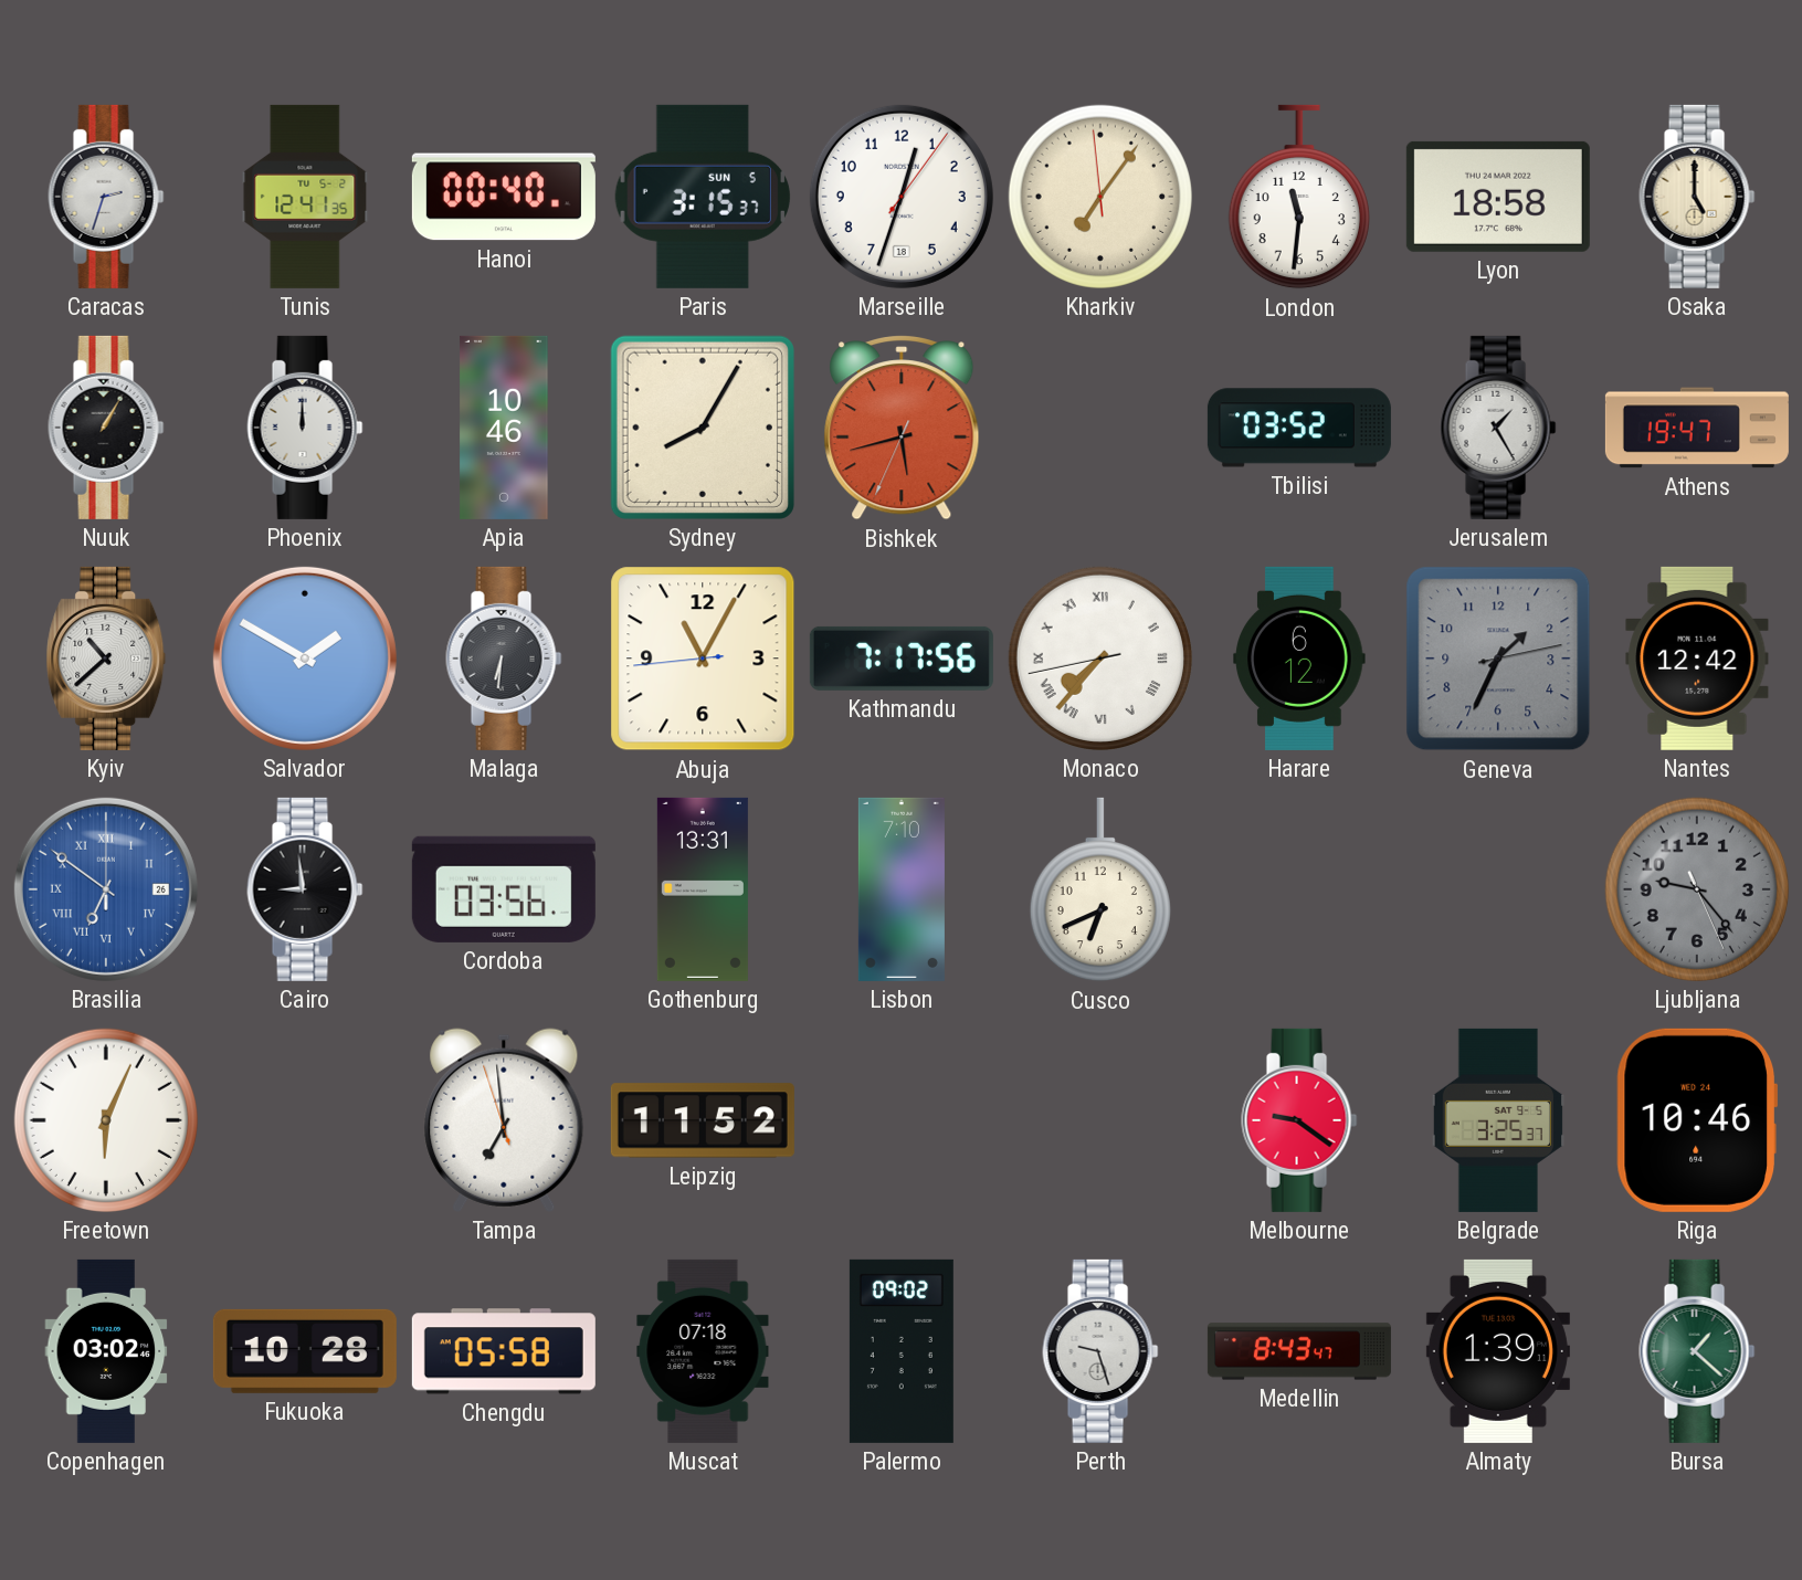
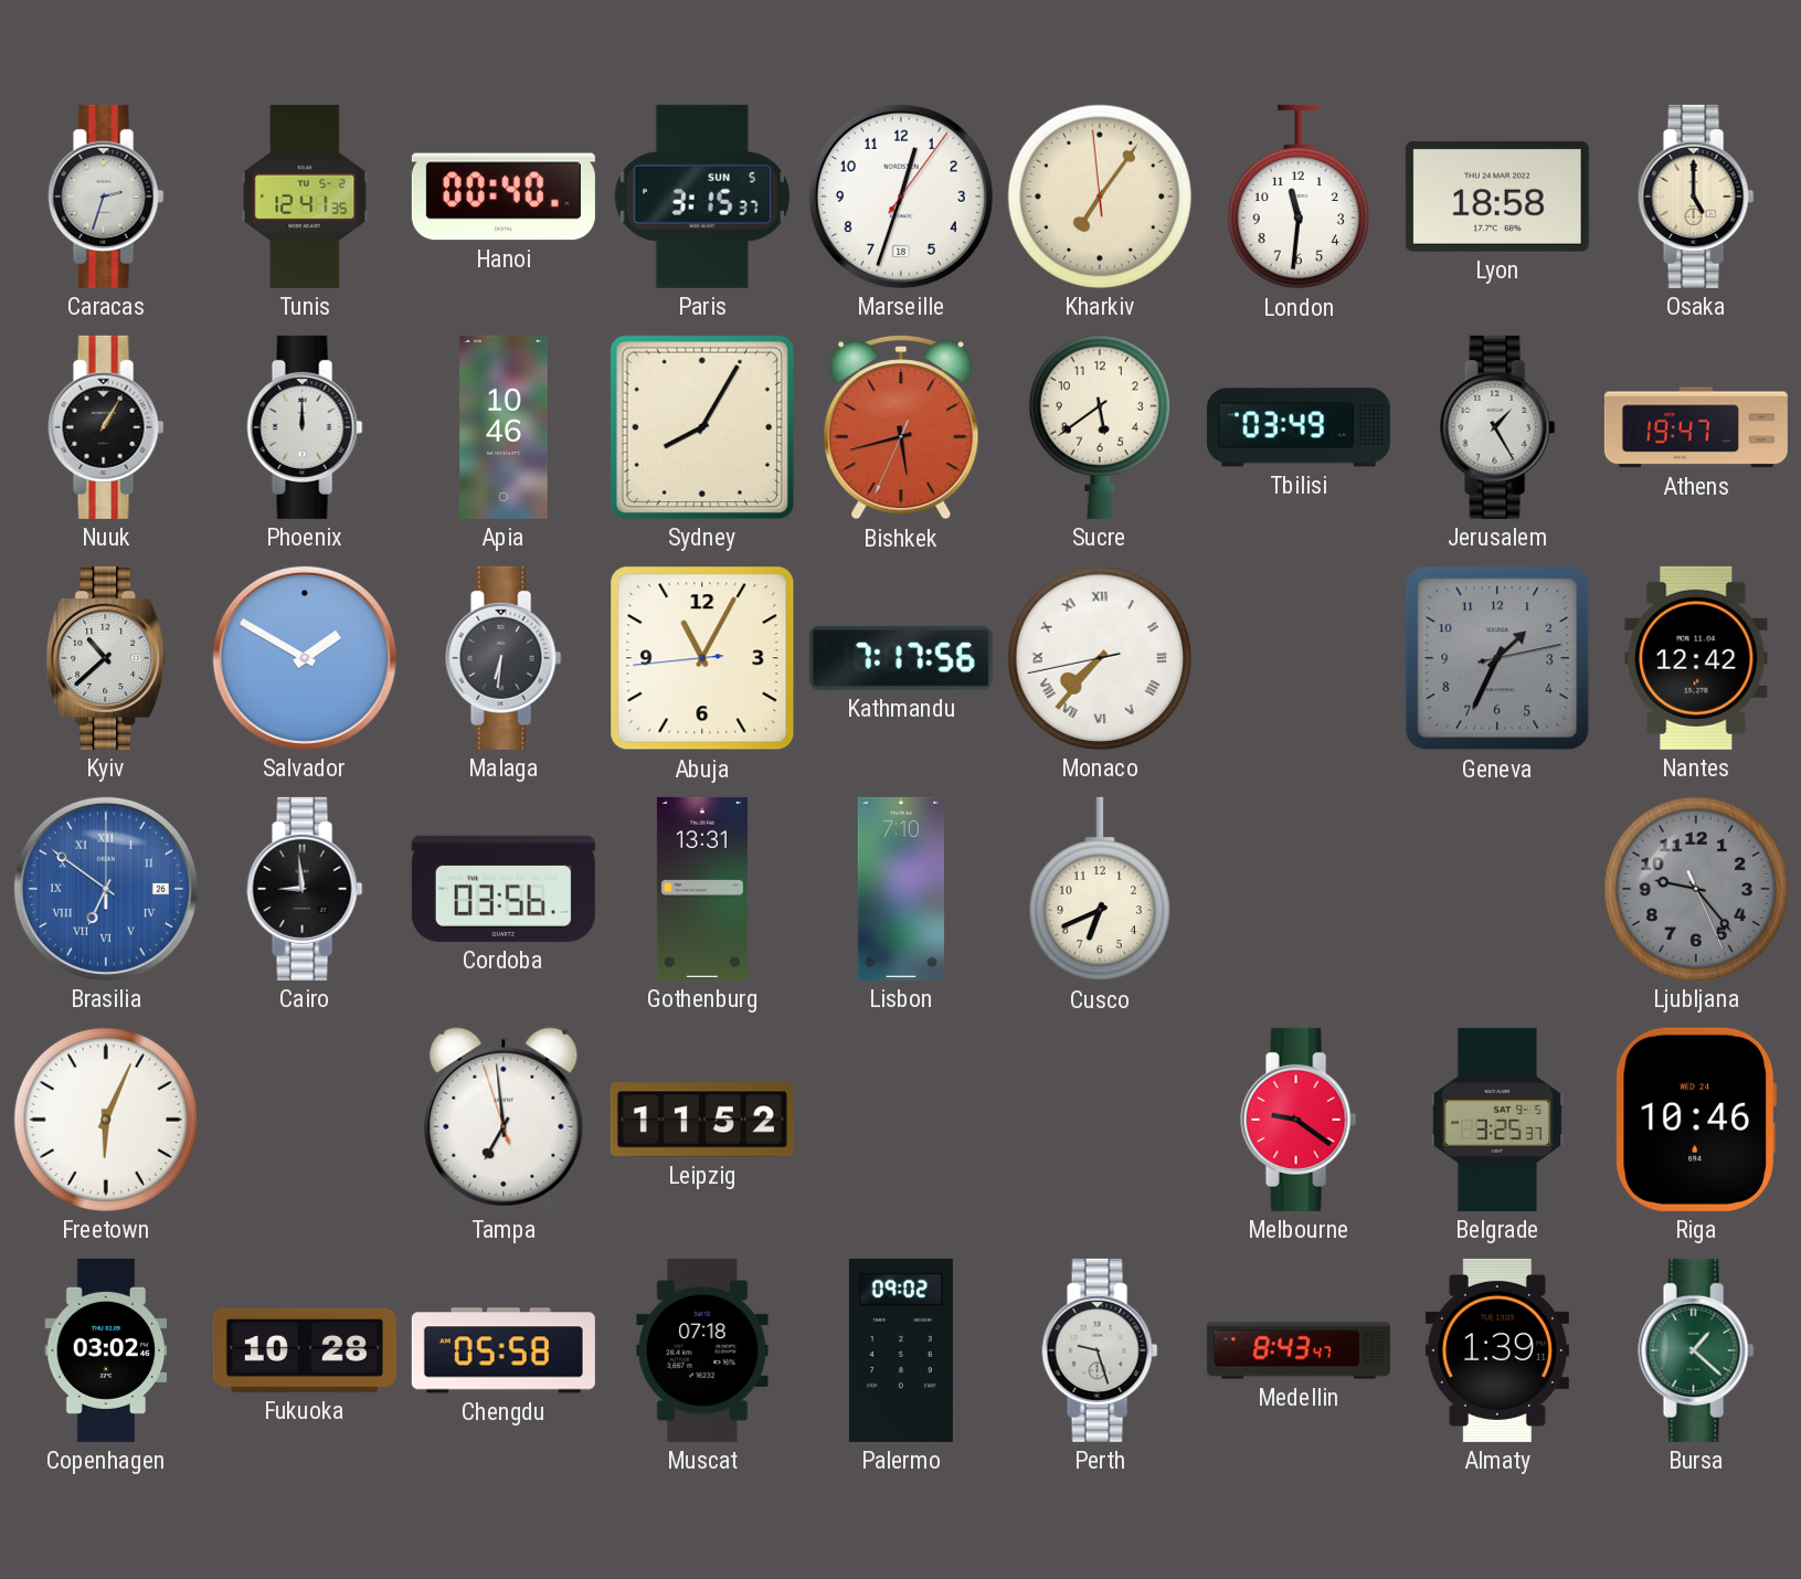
Sucre: none -> 5:39
Tbilisi: 03:52 -> 03:49
Harare: 6:12 -> none
